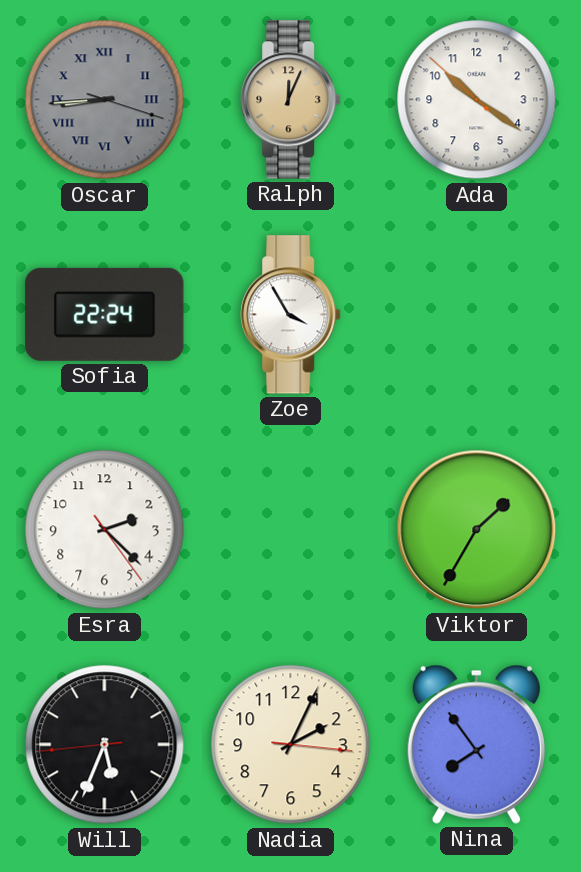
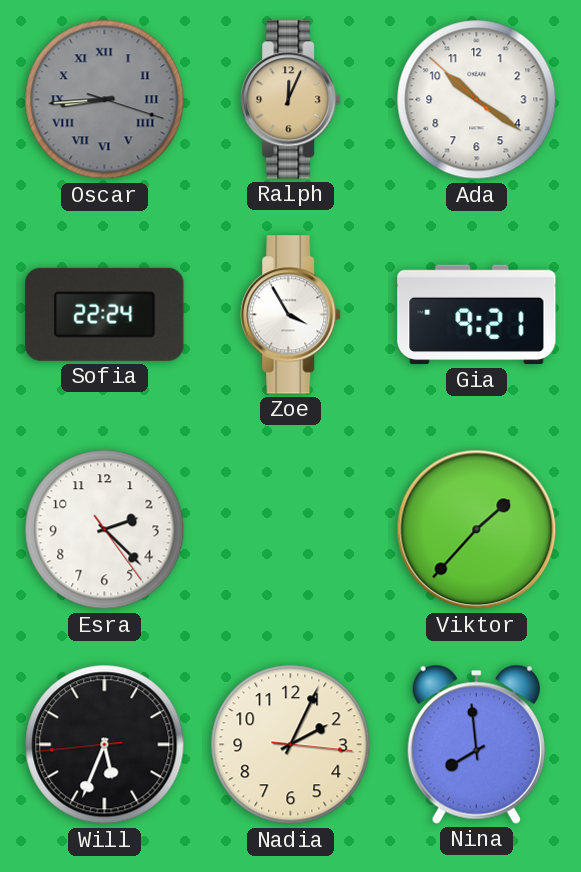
Gia: none -> 9:21
Viktor: 1:35 -> 1:37
Nina: 7:54 -> 7:59
